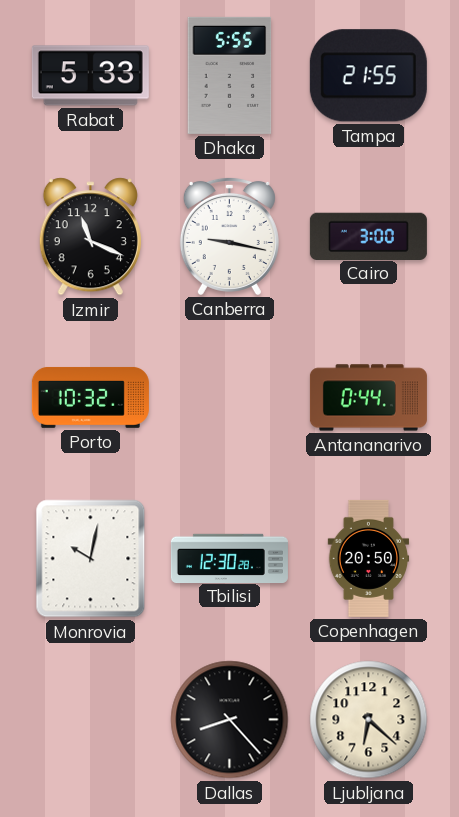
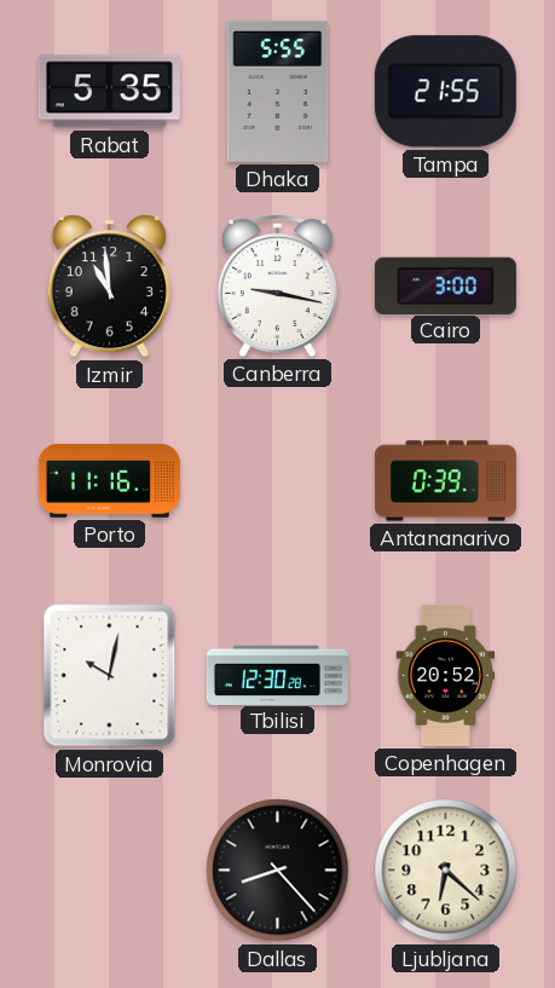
Rabat: 5:33 -> 5:35
Izmir: 11:19 -> 10:59
Porto: 10:32 -> 11:16
Antananarivo: 0:44 -> 0:39
Copenhagen: 20:50 -> 20:52
